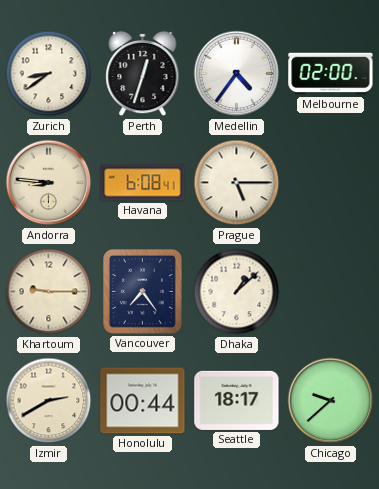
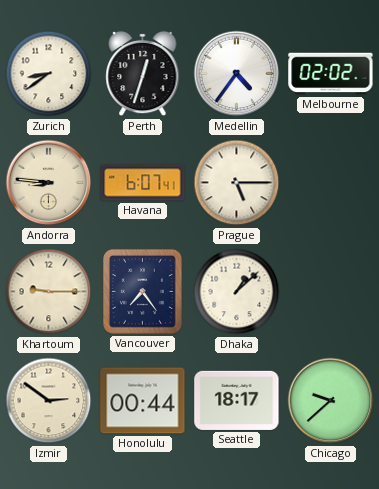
Melbourne: 02:00 -> 02:02
Havana: 6:08 -> 6:07
Izmir: 2:40 -> 2:51
